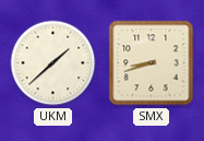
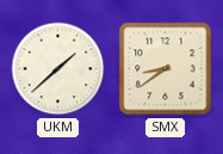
SMX: 8:42 -> 8:39
